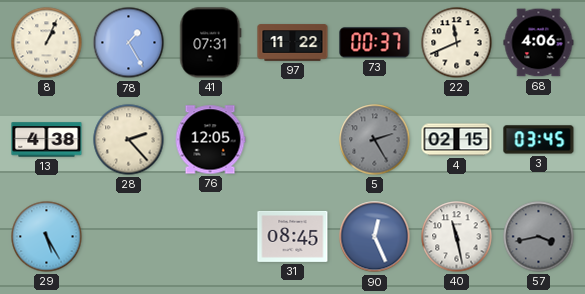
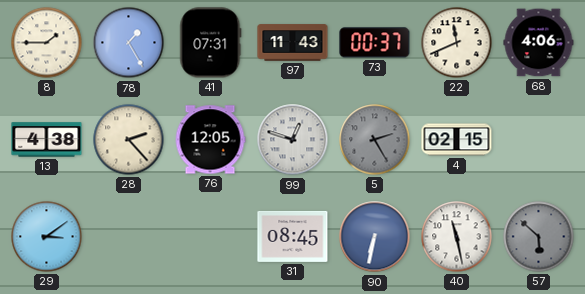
8: 1:04 -> 1:45
97: 11:22 -> 11:43
99: none -> 12:48
3: 03:45 -> none
29: 5:25 -> 3:09
90: 12:26 -> 6:32
57: 3:43 -> 5:52
